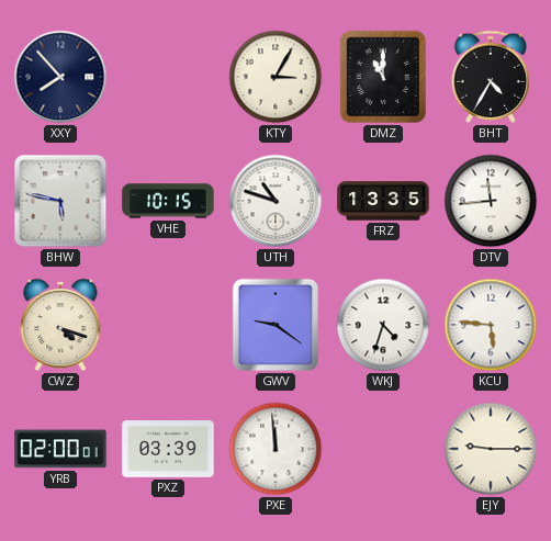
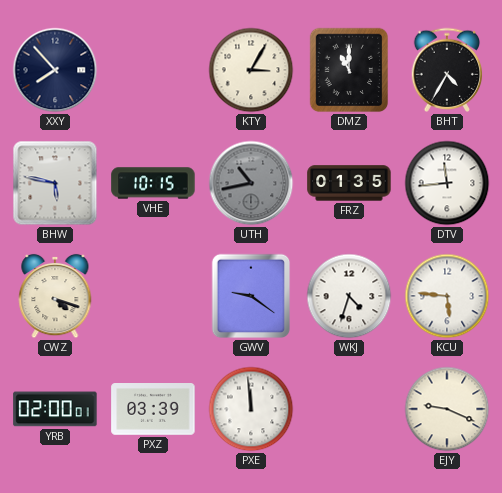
UTH: 10:48 -> 10:43
UTH dial: white -> grey
FRZ: 13:35 -> 01:35
EJY: 9:15 -> 9:19
